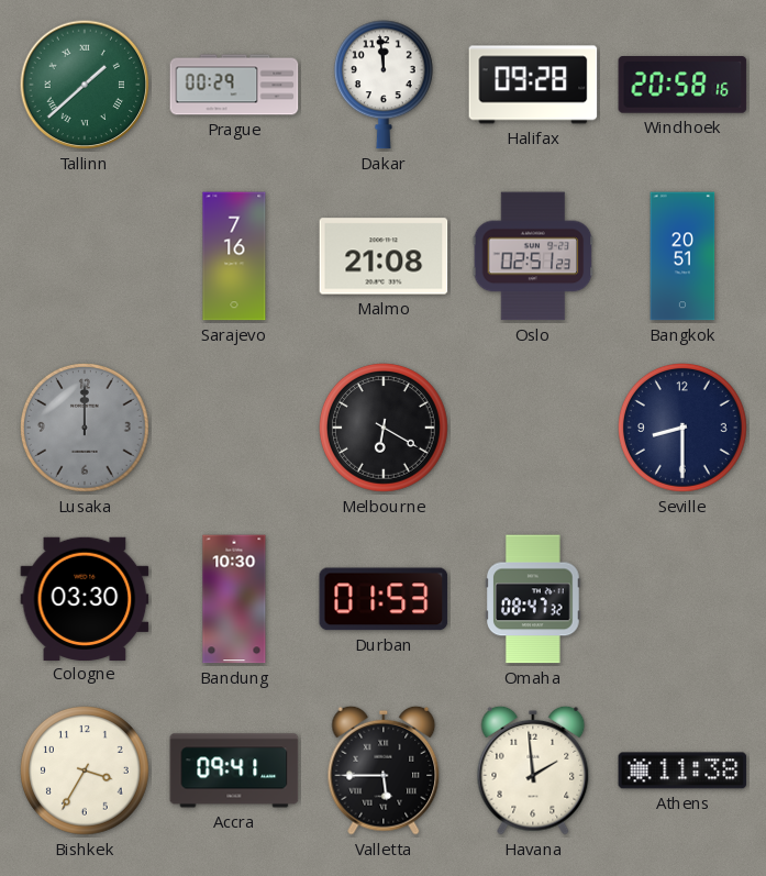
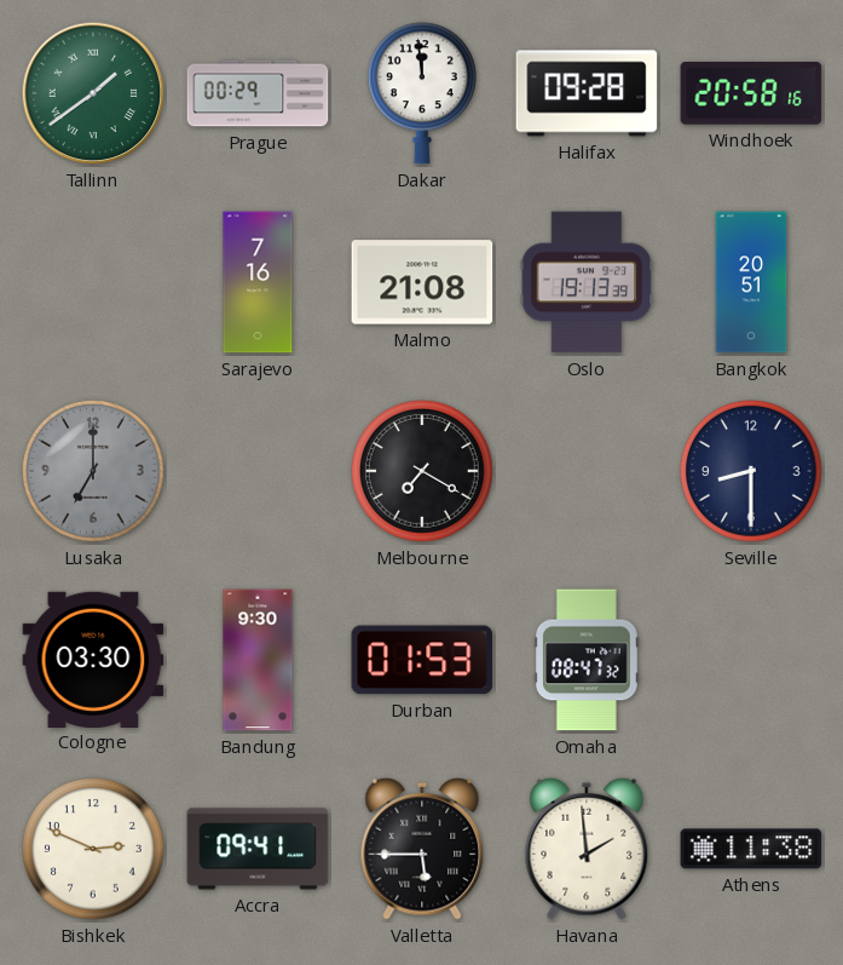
Tallinn: 1:38 -> 1:39
Oslo: 02:51 -> 19:13
Lusaka: 12:00 -> 7:00
Melbourne: 6:20 -> 7:20
Bandung: 10:30 -> 9:30
Bishkek: 3:35 -> 2:49
